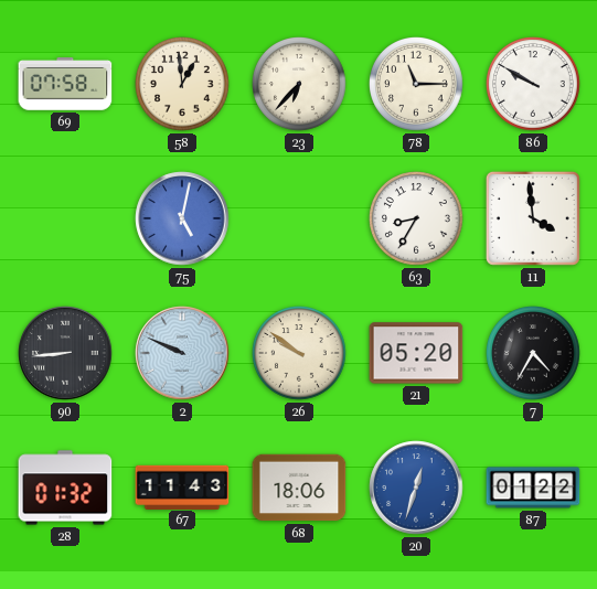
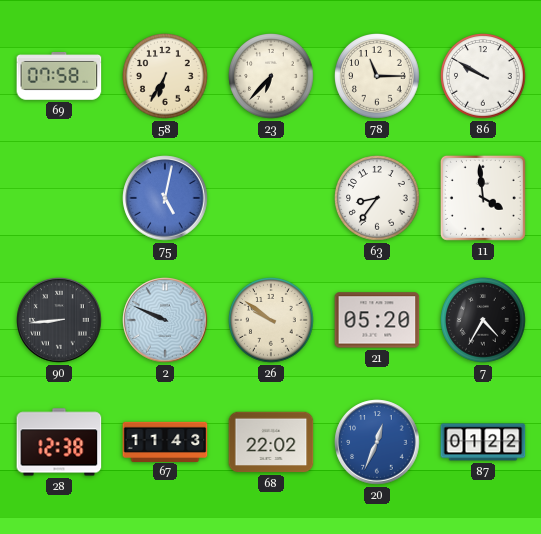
58: 12:59 -> 6:35
63: 8:35 -> 8:36
28: 01:32 -> 12:38
68: 18:06 -> 22:02
20: 12:33 -> 12:34
